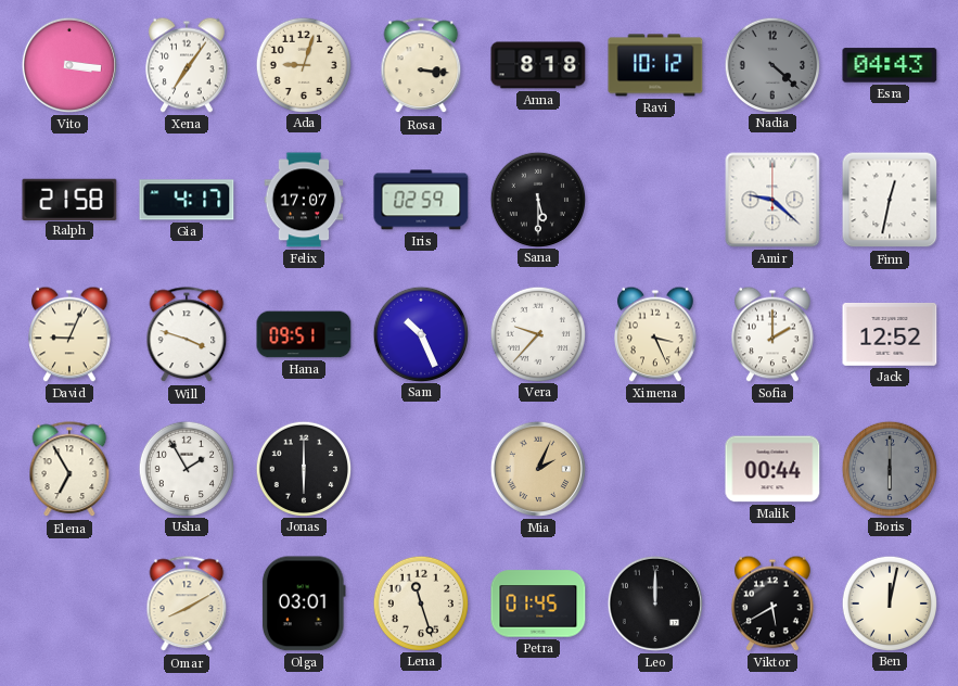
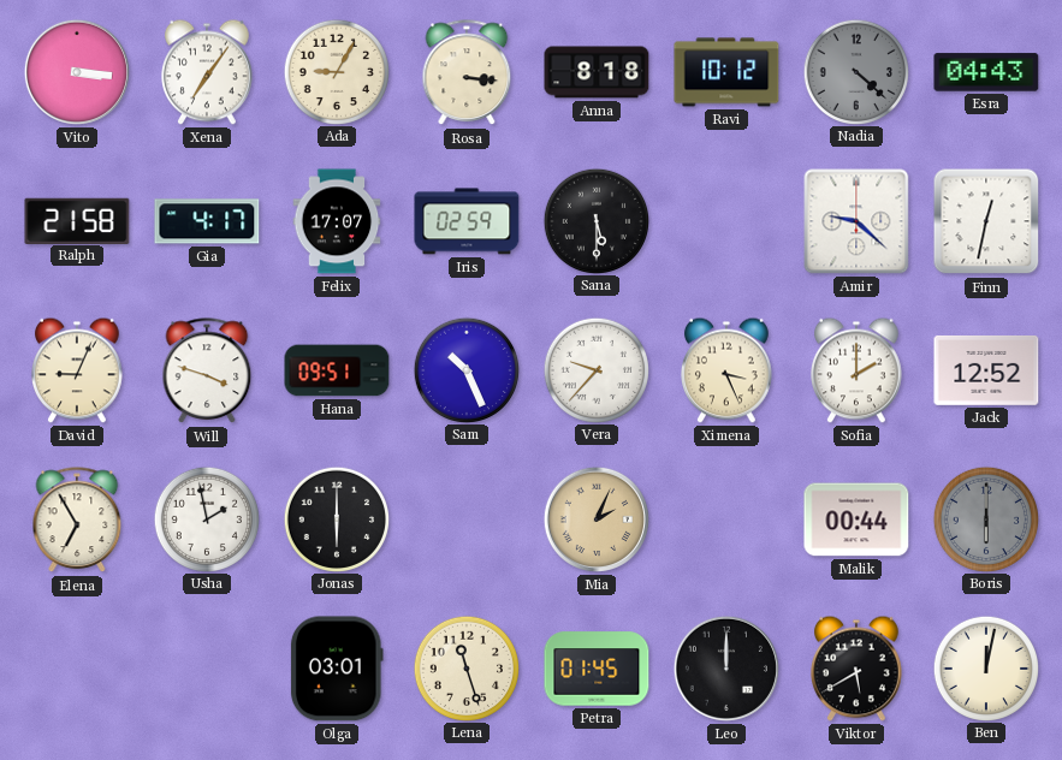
Ada: 9:03 -> 9:05
Usha: 1:55 -> 1:58
Omar: 8:10 -> none
